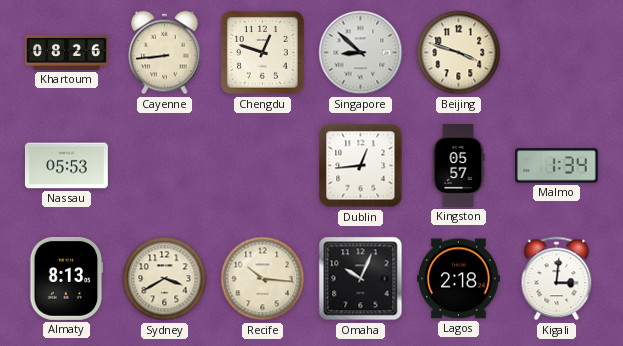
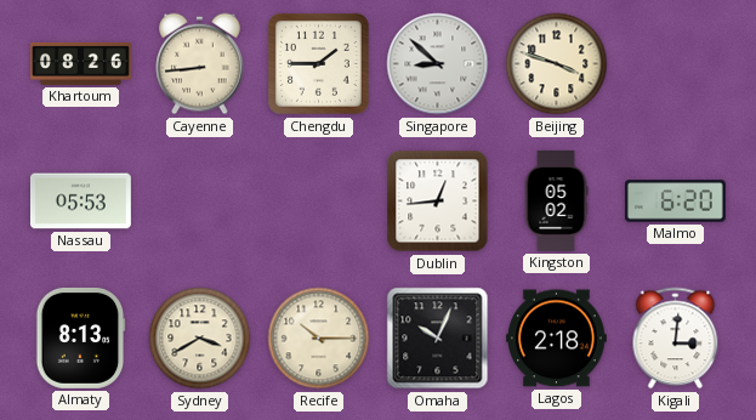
Chengdu: 12:48 -> 1:45
Kingston: 05:57 -> 05:02
Malmo: 1:34 -> 6:20
Recife: 10:16 -> 10:15
